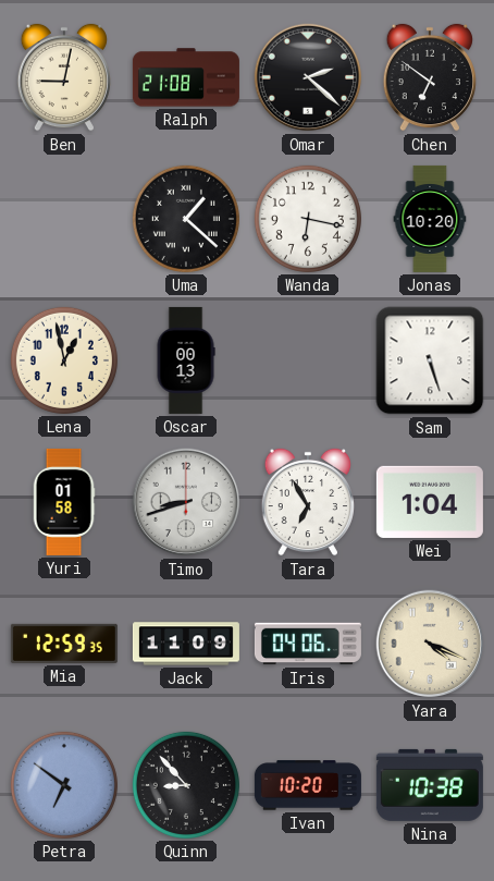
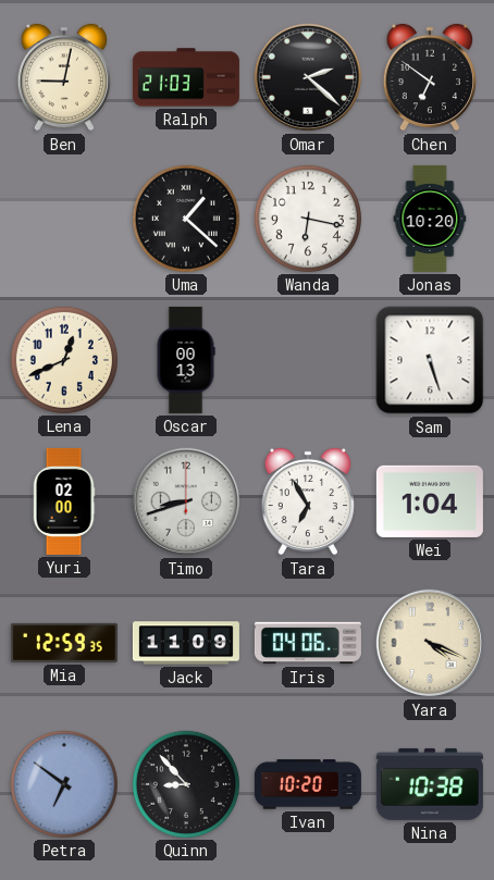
Ralph: 21:08 -> 21:03
Lena: 12:58 -> 12:41
Yuri: 01:58 -> 02:00
